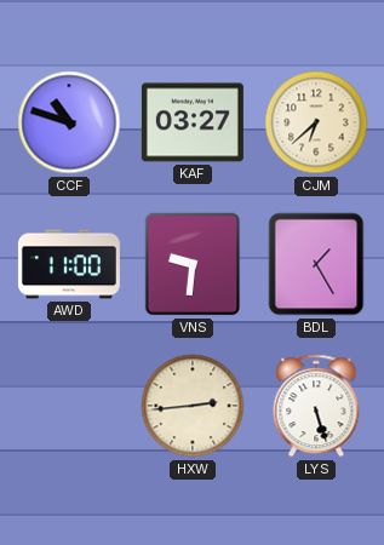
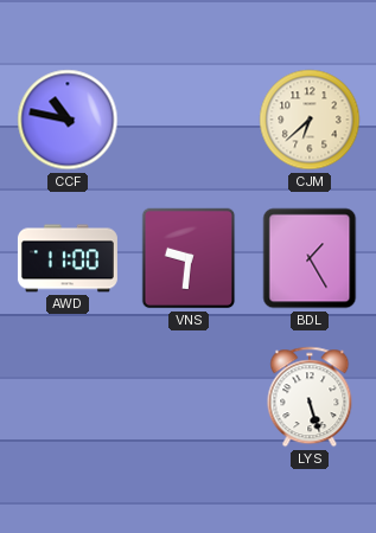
CCF: 10:48 -> 10:47
KAF: 03:27 -> none
HXW: 2:44 -> none
